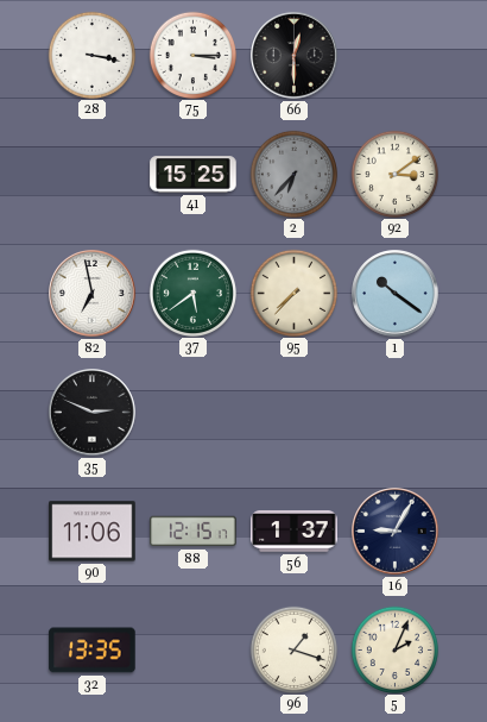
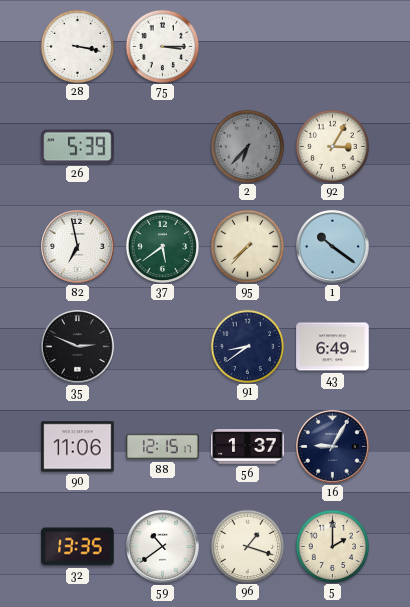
66: 12:30 -> none
26: none -> 5:39
41: 15:25 -> none
92: 3:09 -> 3:05
91: none -> 8:39
43: none -> 6:49
59: none -> 10:39
5: 2:04 -> 2:00
